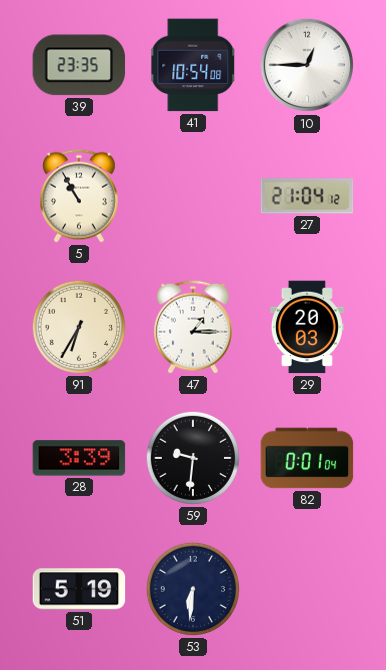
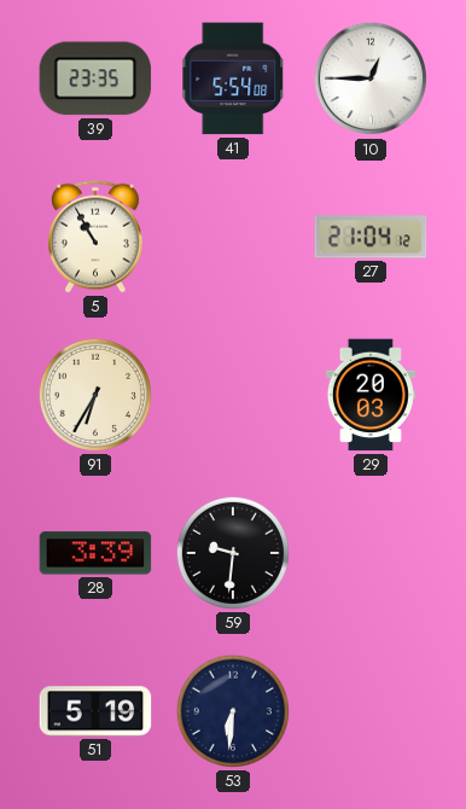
41: 10:54 -> 5:54
47: 1:15 -> none
82: 0:01 -> none
